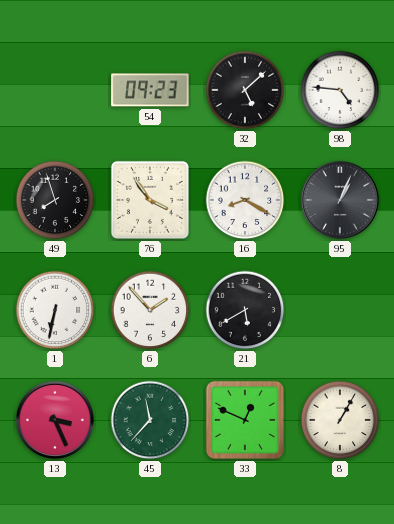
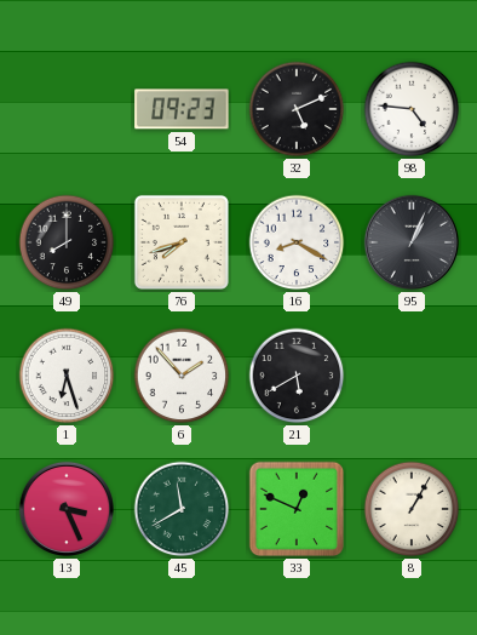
32: 5:08 -> 5:11
49: 7:57 -> 8:00
76: 3:54 -> 7:42
1: 6:32 -> 6:27
45: 11:37 -> 11:40
